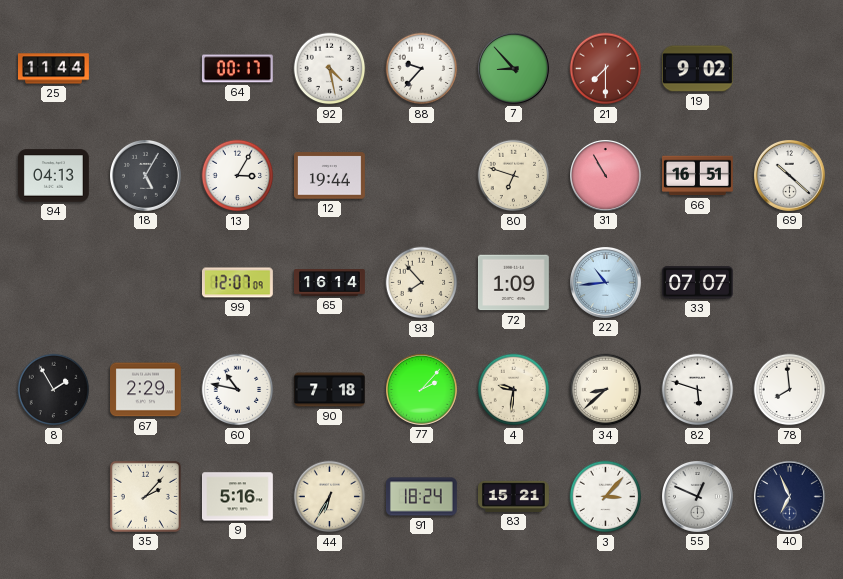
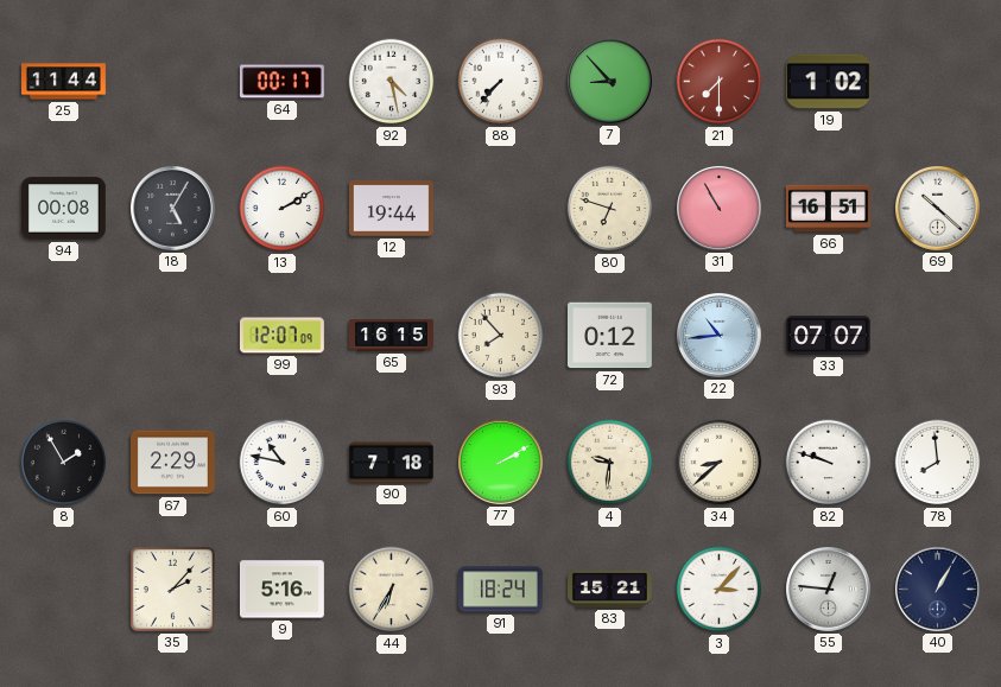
88: 9:37 -> 7:37
19: 9:02 -> 1:02
94: 04:13 -> 00:08
13: 3:05 -> 2:10
65: 16:14 -> 16:15
72: 1:09 -> 0:12
77: 2:07 -> 2:10
82: 5:48 -> 9:48
55: 12:49 -> 12:46
40: 6:56 -> 1:05
